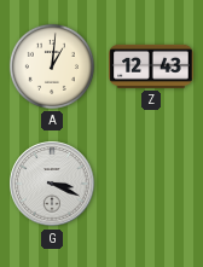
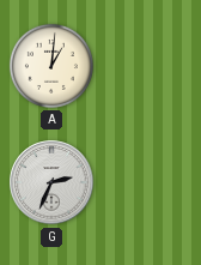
Z: 12:43 -> none
G: 3:19 -> 2:34
